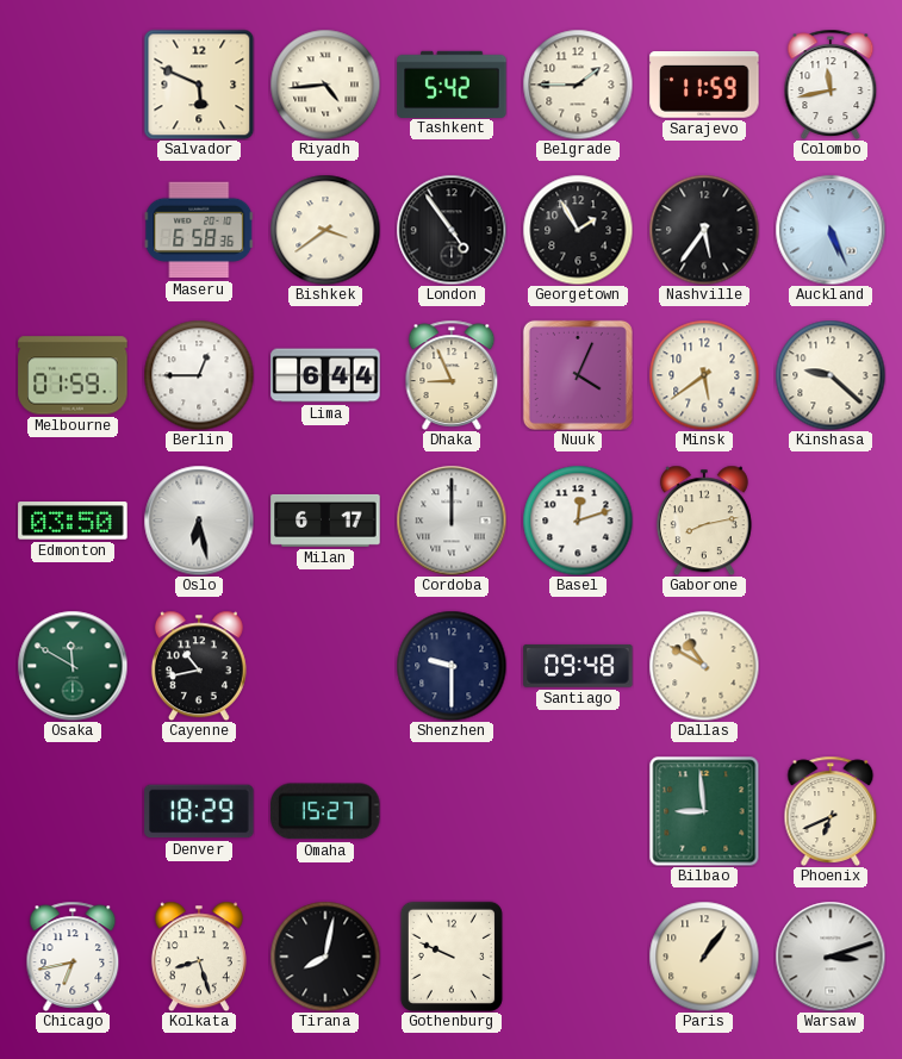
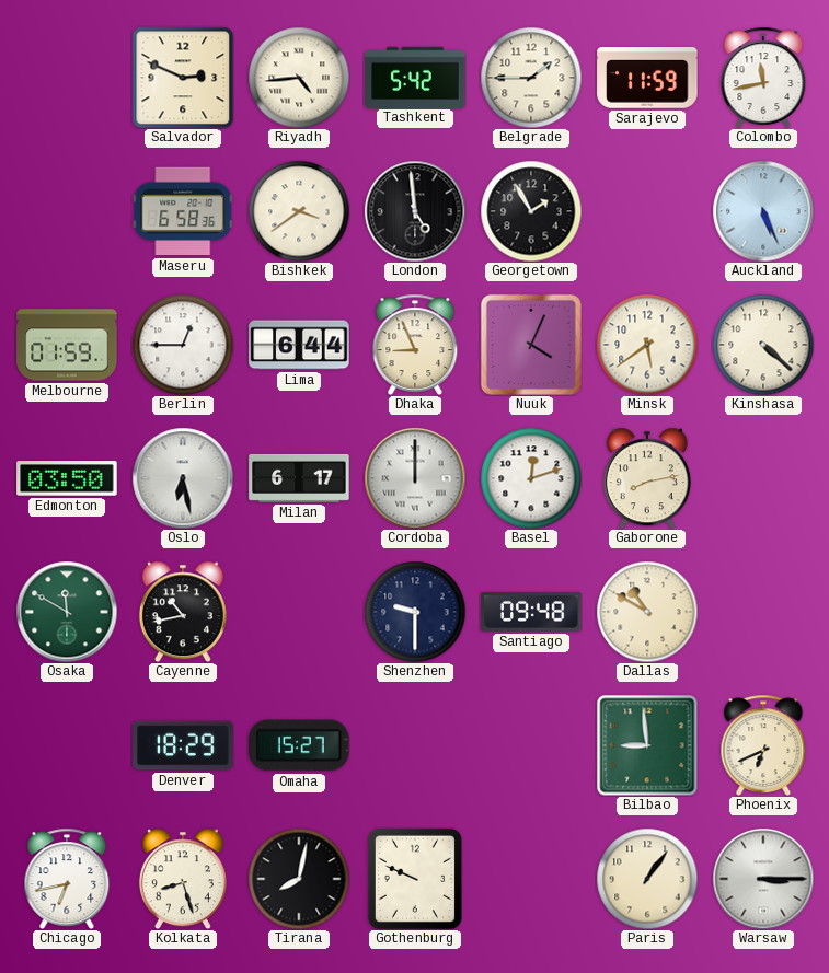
Salvador: 5:49 -> 2:49
London: 4:54 -> 4:59
Nashville: 5:36 -> none
Kinshasa: 9:22 -> 4:22
Warsaw: 3:12 -> 3:15
